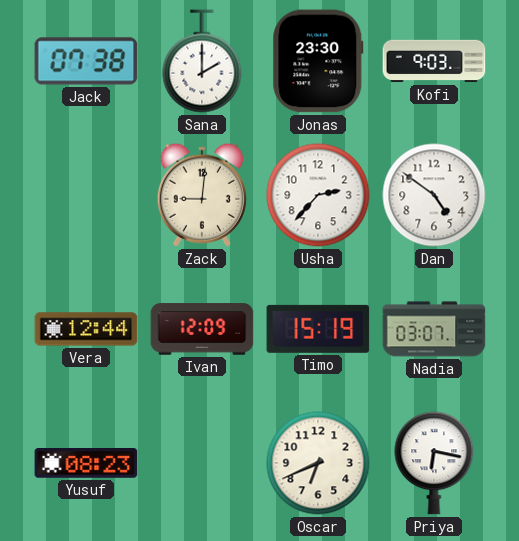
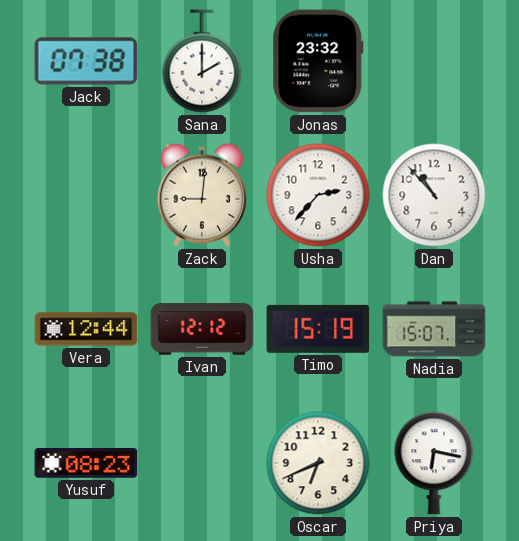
Jonas: 23:30 -> 23:32
Kofi: 9:03 -> none
Dan: 4:51 -> 10:53
Ivan: 12:09 -> 12:12
Nadia: 03:07 -> 15:07
